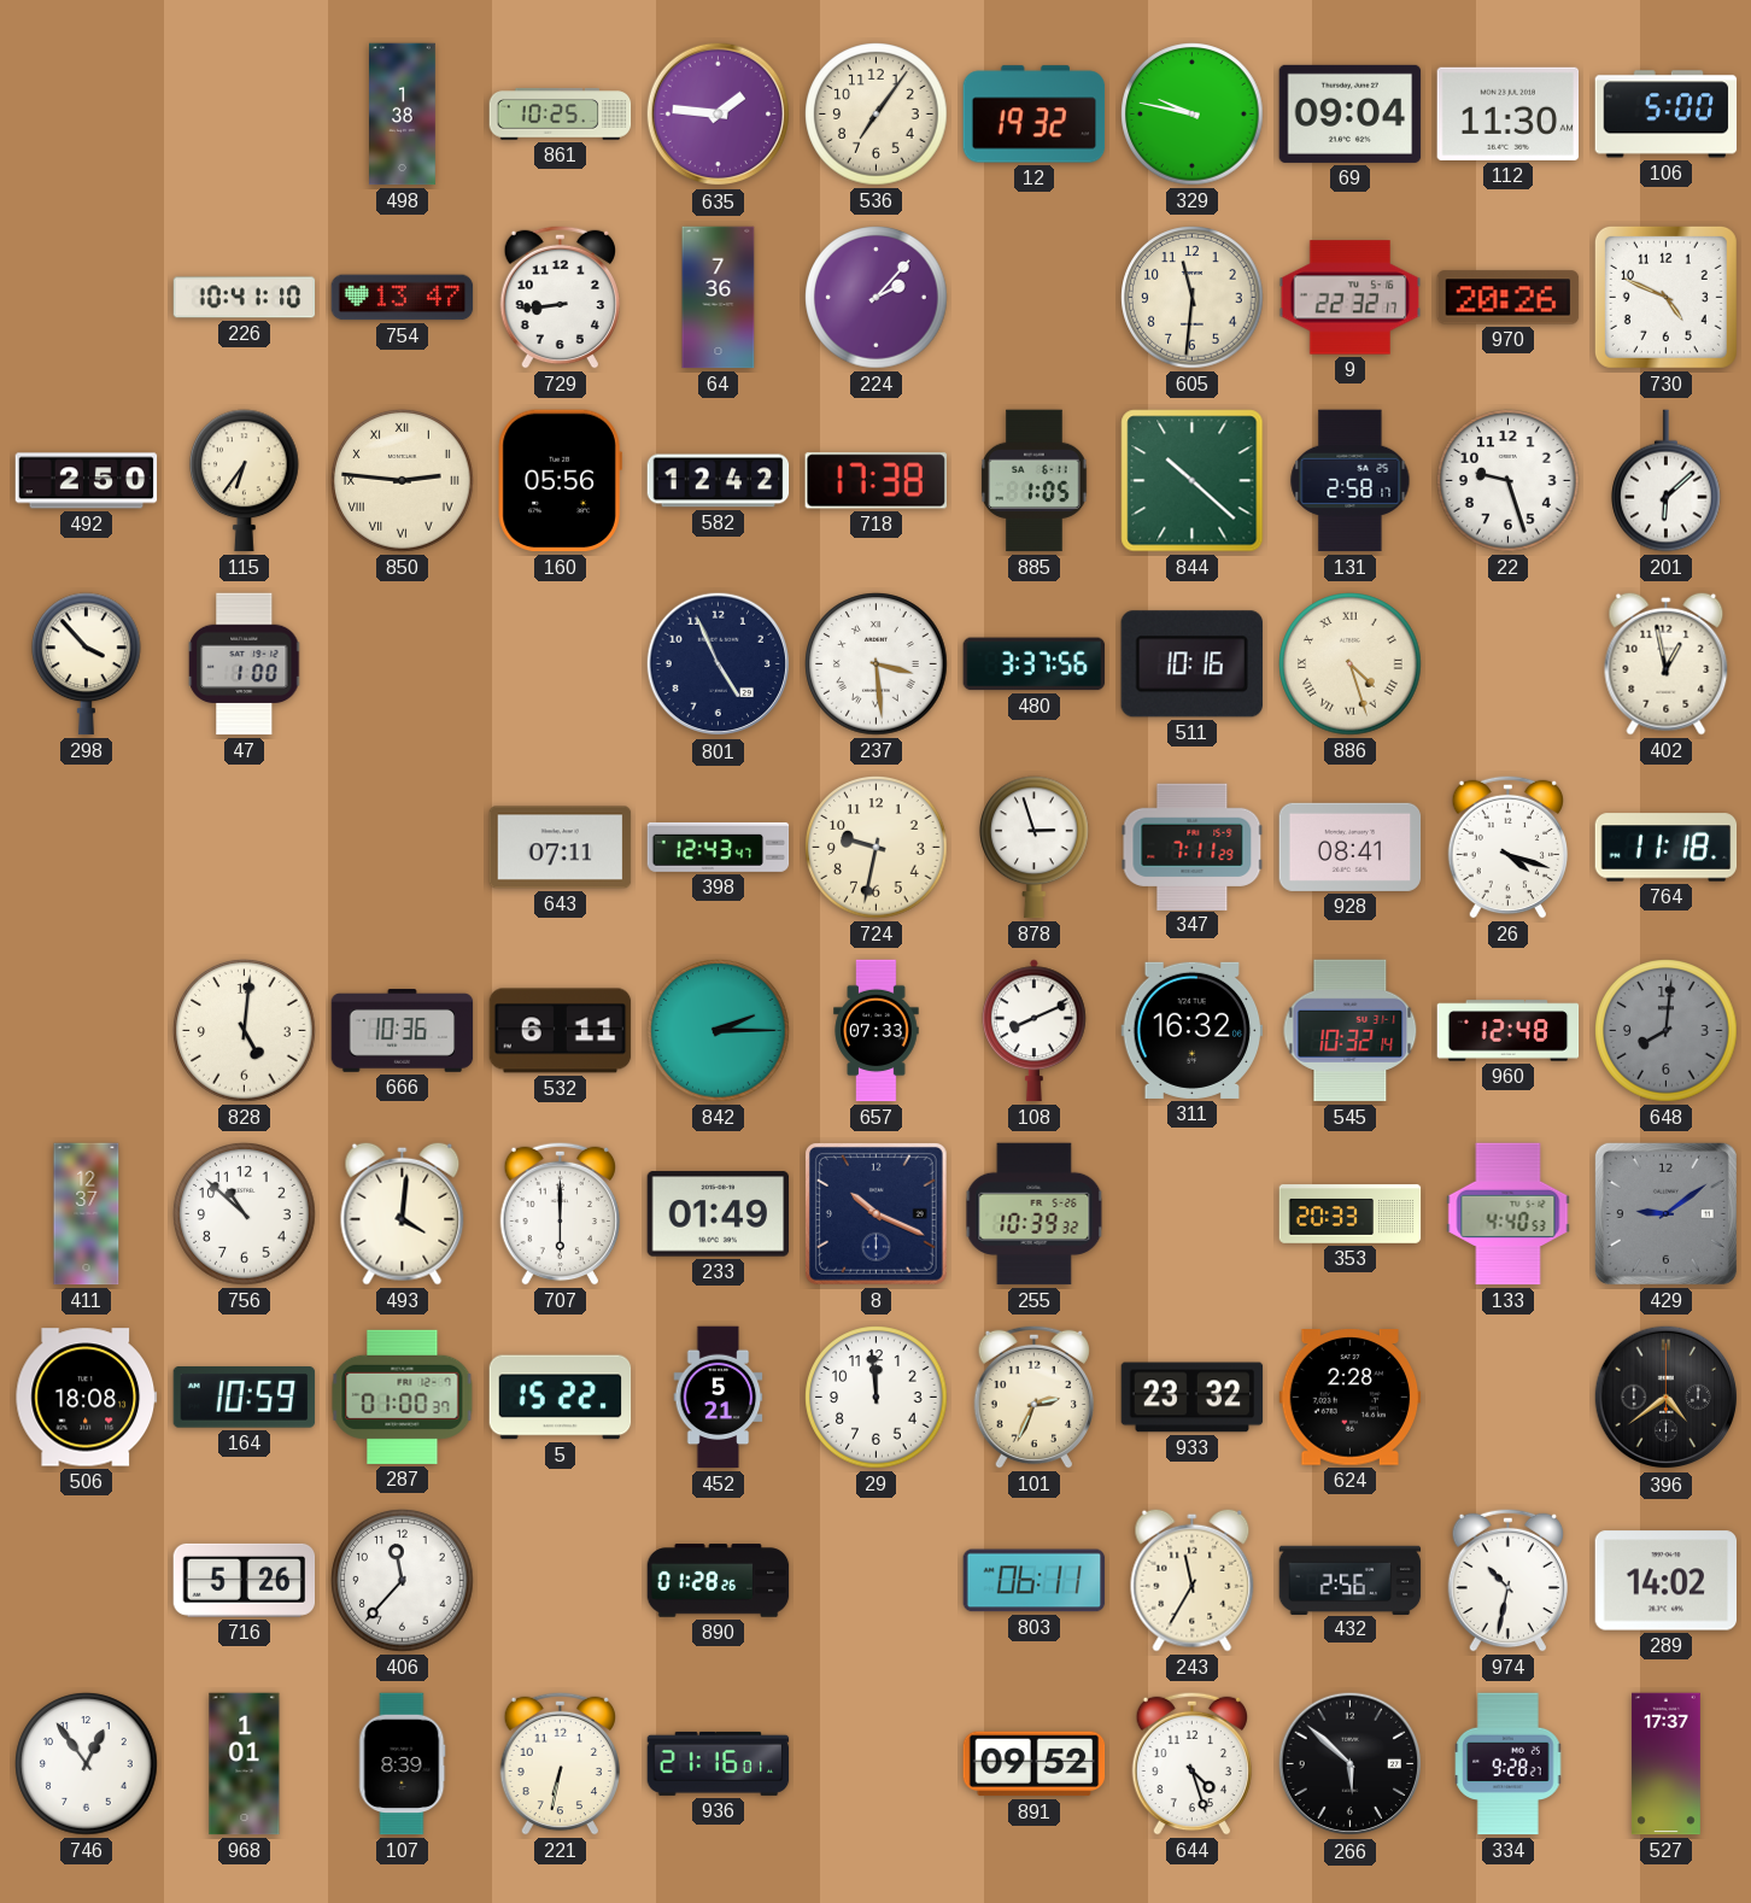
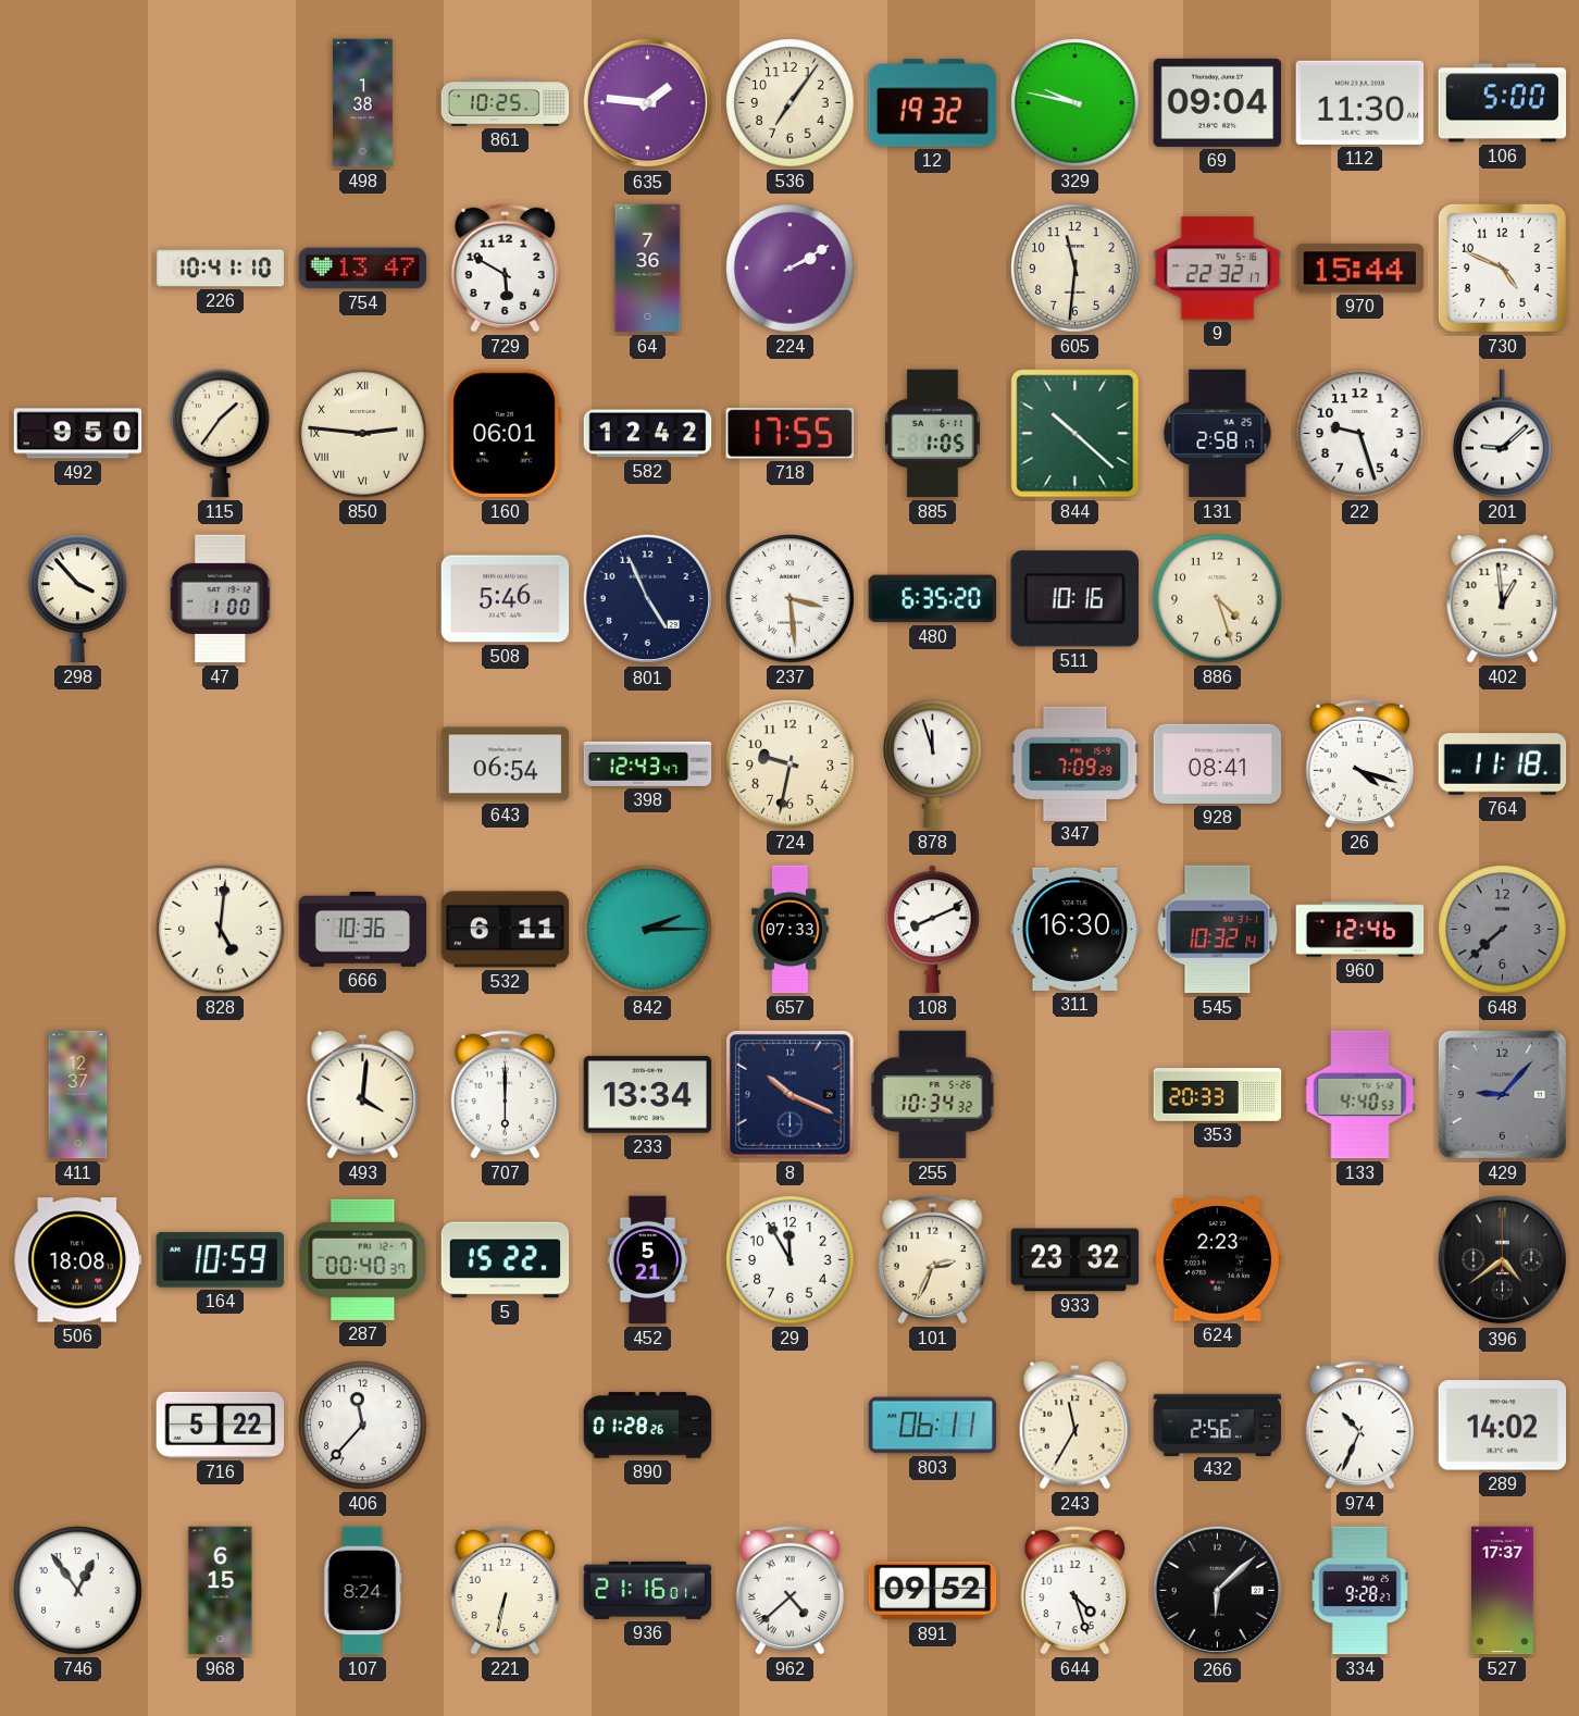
729: 8:44 -> 5:50
224: 2:07 -> 2:10
970: 20:26 -> 15:44
492: 2:50 -> 9:50
115: 6:36 -> 1:36
160: 05:56 -> 06:01
718: 17:38 -> 17:55
201: 6:08 -> 9:08
508: none -> 5:46
480: 3:37 -> 6:35
886 numerals: Roman -> Arabic
402: 12:58 -> 12:59
643: 07:11 -> 06:54
878: 2:57 -> 11:57
347: 7:11 -> 7:09
311: 16:32 -> 16:30
960: 12:48 -> 12:46
648: 8:01 -> 7:38
756: 10:52 -> none
233: 01:49 -> 13:34
255: 10:39 -> 10:34
429: 9:09 -> 9:07
287: 01:00 -> 00:40
29: 11:59 -> 11:55
624: 2:28 -> 2:23
716: 5:26 -> 5:22
974: 10:32 -> 10:34
968: 1:01 -> 6:15
107: 8:39 -> 8:24
962: none -> 4:38
266: 5:52 -> 6:08
